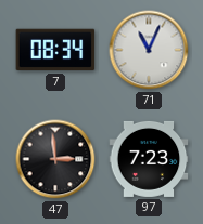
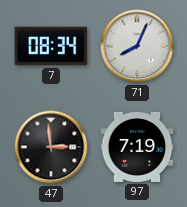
71: 11:04 -> 8:04
97: 7:23 -> 7:19
